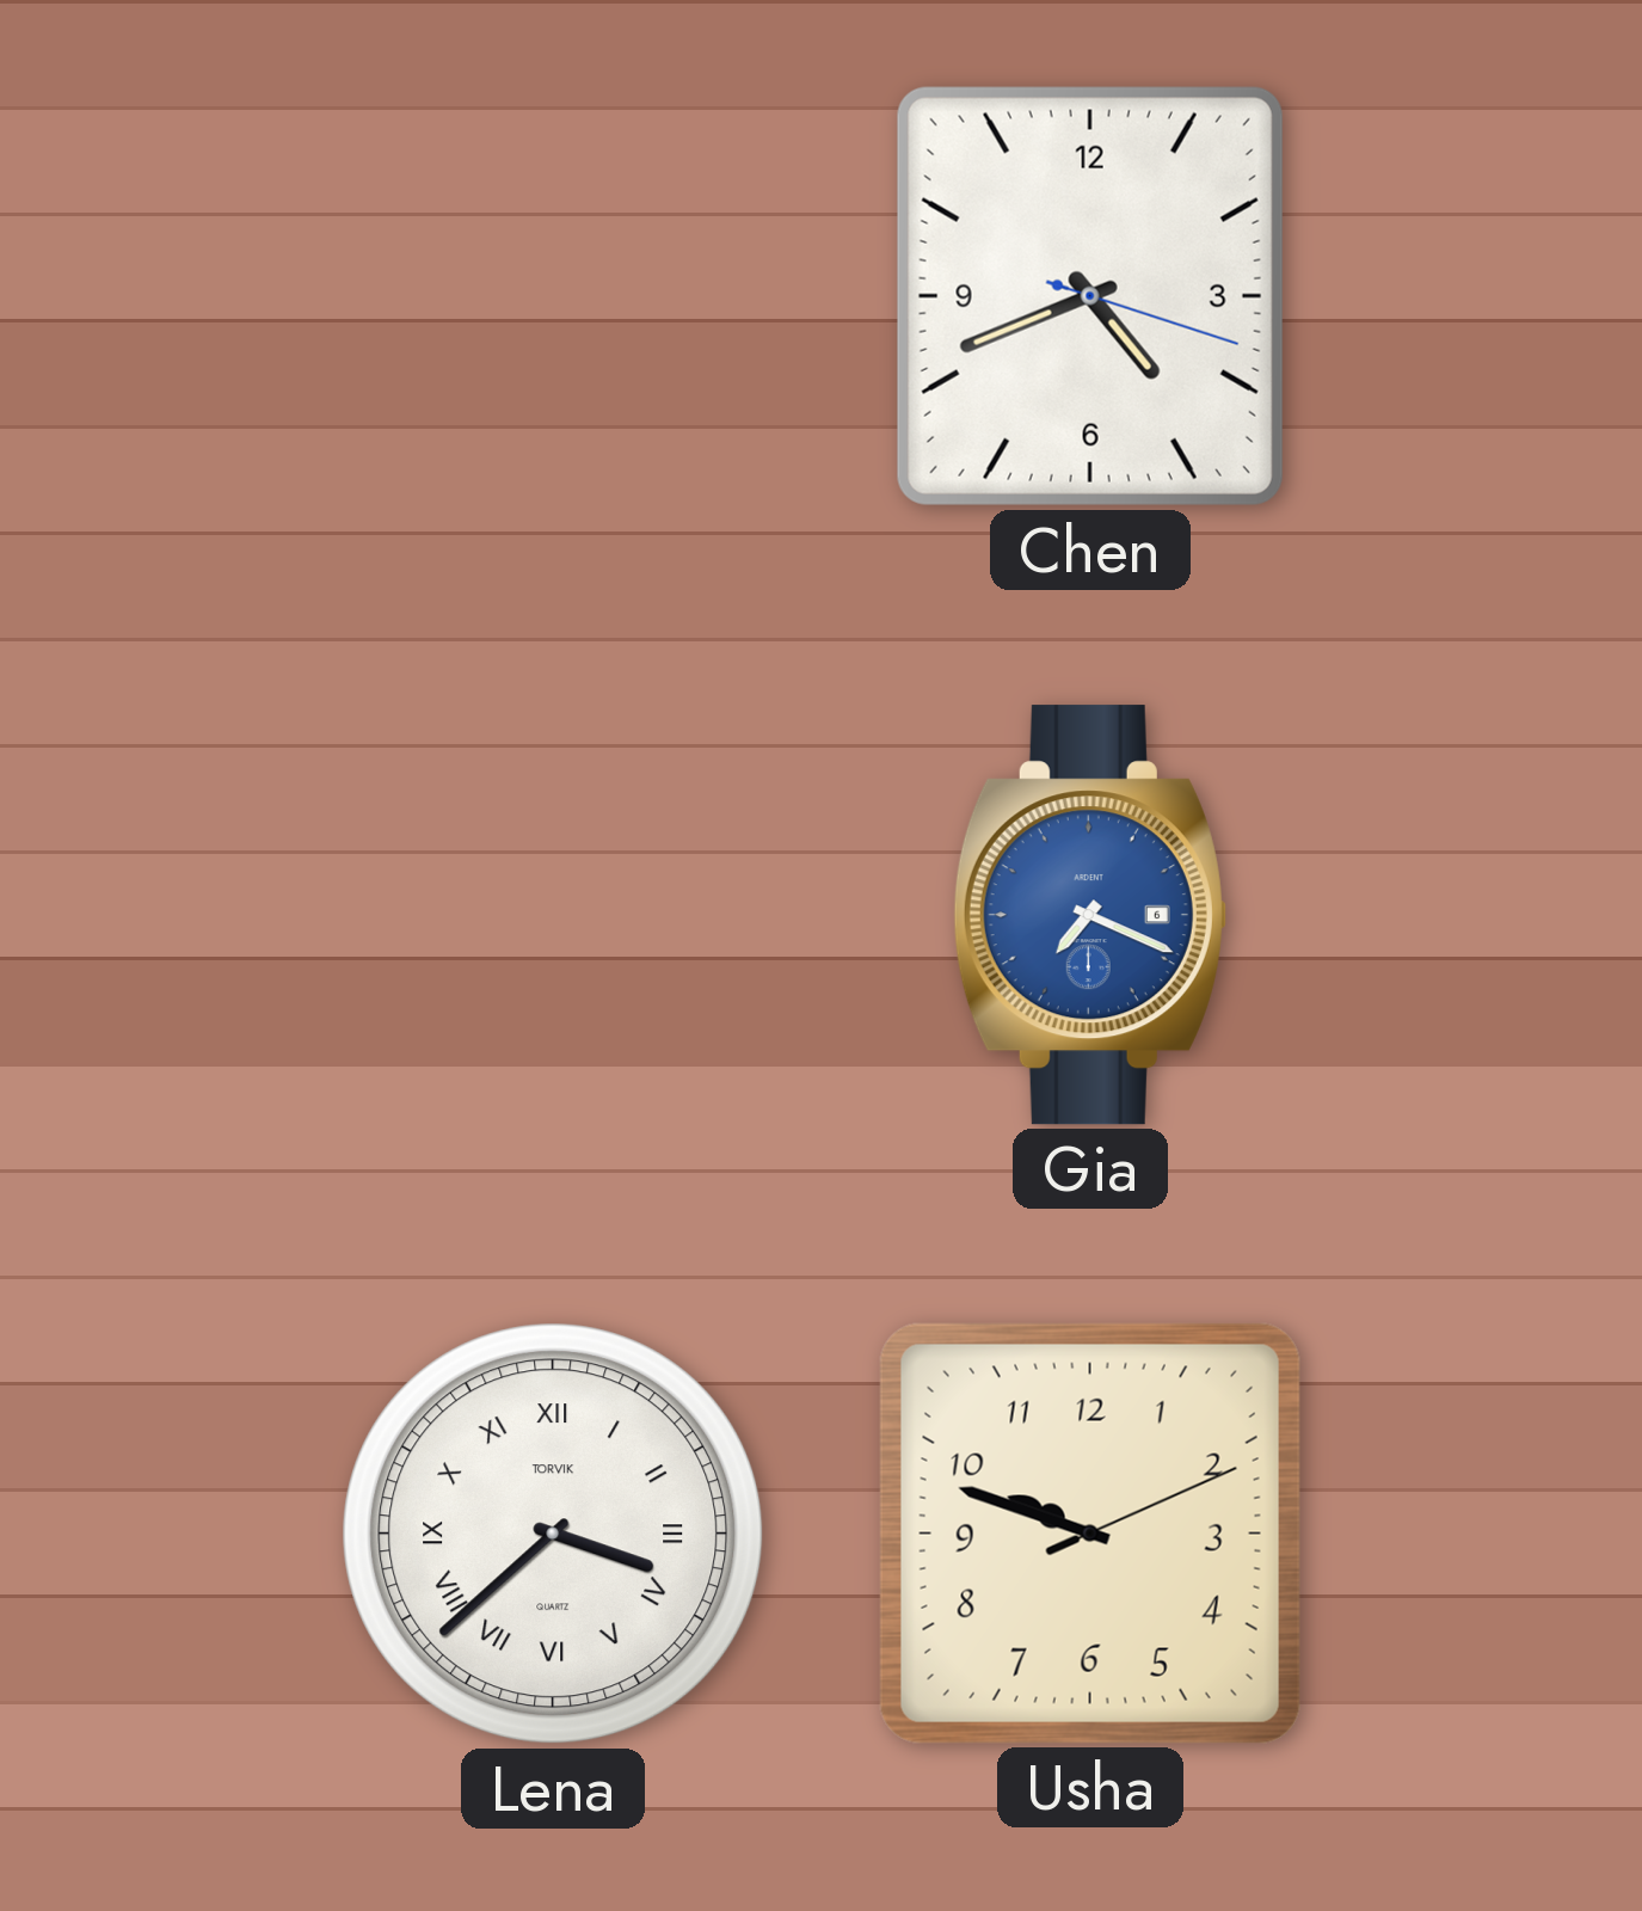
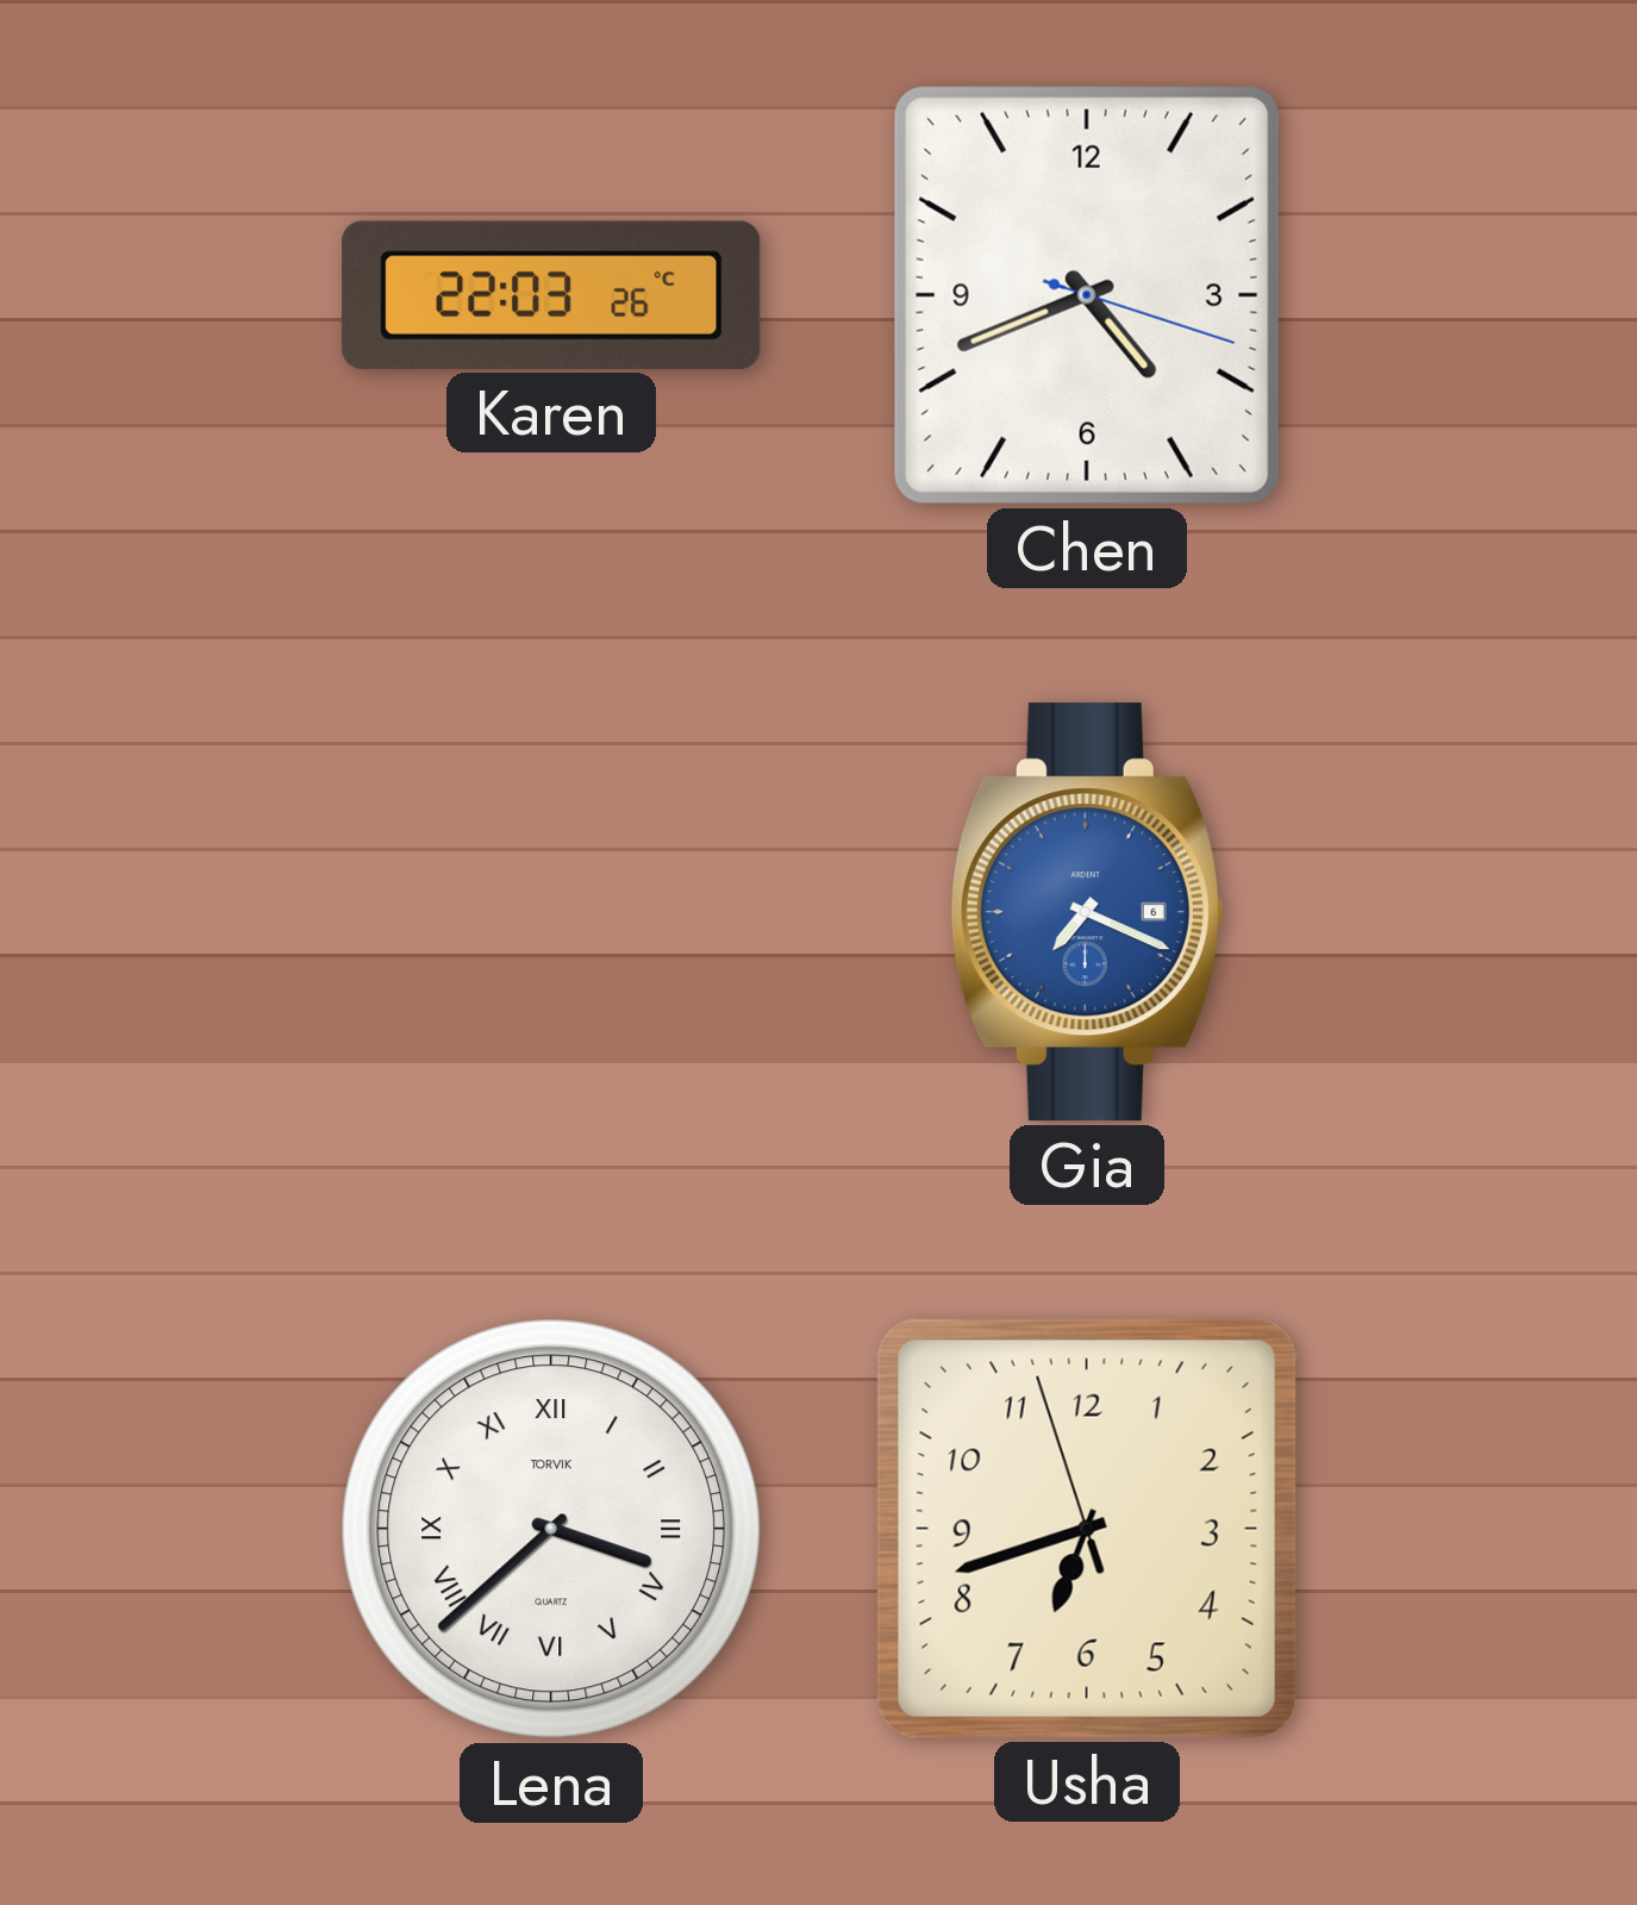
Karen: none -> 22:03
Usha: 9:48 -> 6:41
